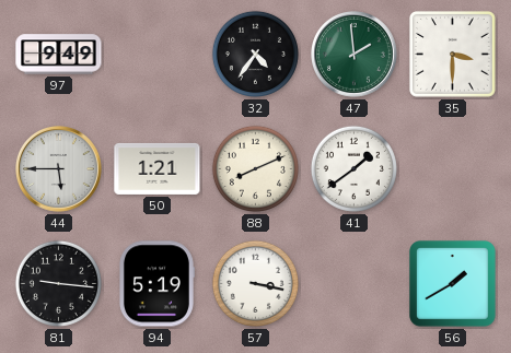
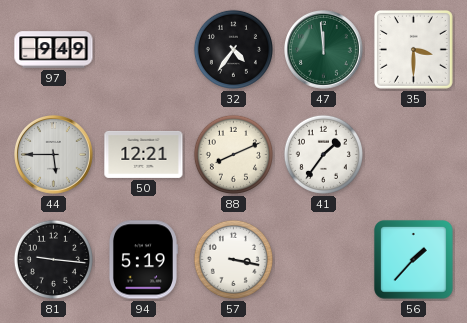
47: 1:59 -> 11:59
50: 1:21 -> 12:21
41: 1:39 -> 1:36
56: 1:40 -> 1:37
